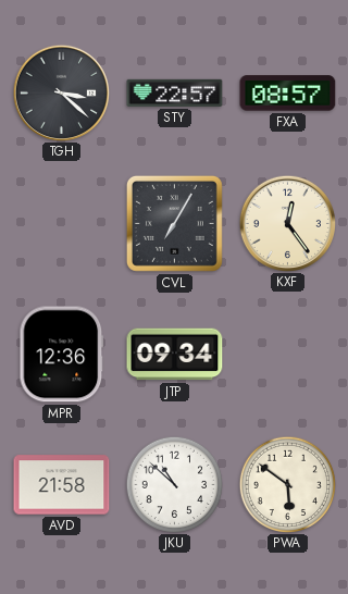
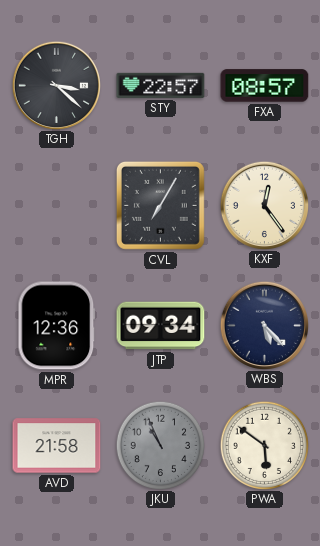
WBS: none -> 5:23
JKU: 10:52 -> 10:56
JKU dial: white -> grey
